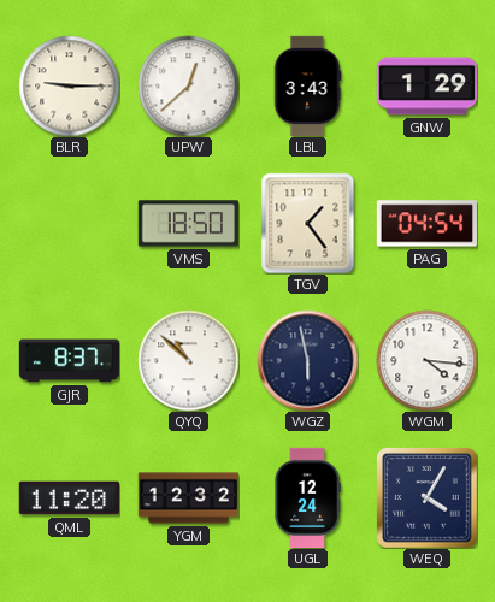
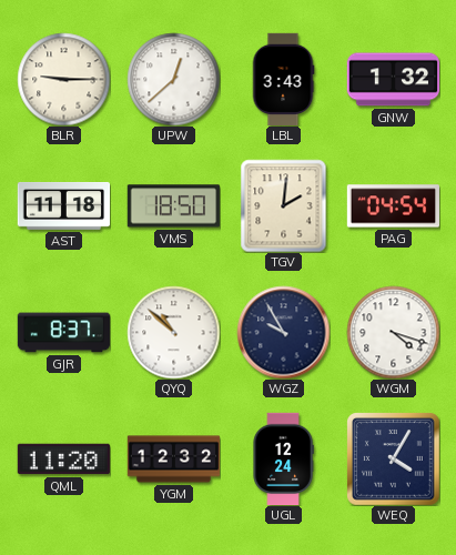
GNW: 1:29 -> 1:32
AST: none -> 11:18
TGV: 1:24 -> 2:01
WGZ: 5:58 -> 9:55
WGM: 4:16 -> 4:18
